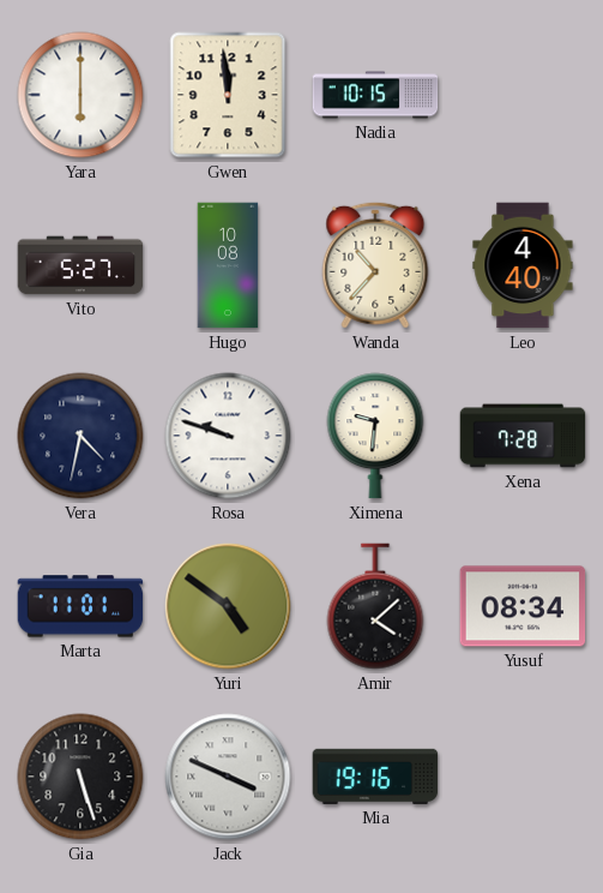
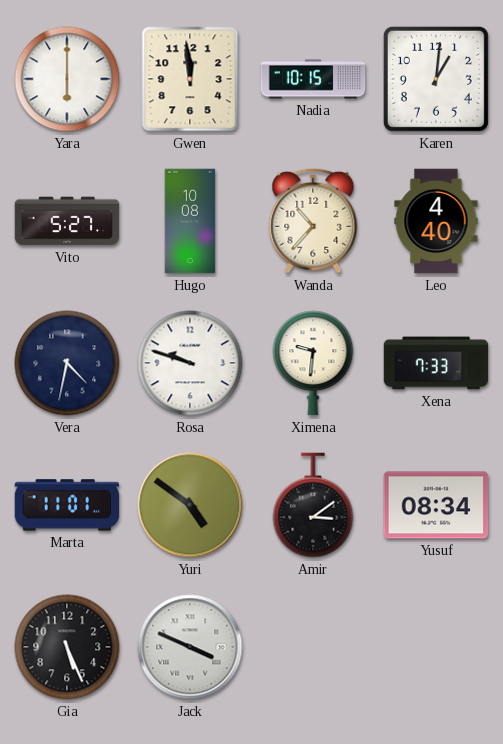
Karen: none -> 1:01
Xena: 7:28 -> 7:33
Amir: 4:08 -> 3:09
Gia: 5:27 -> 5:26
Mia: 19:16 -> none
